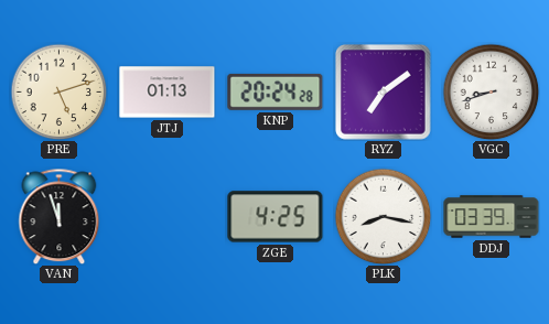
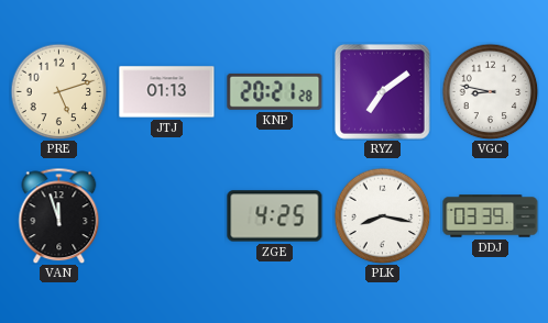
KNP: 20:24 -> 20:21
VGC: 8:42 -> 8:47
